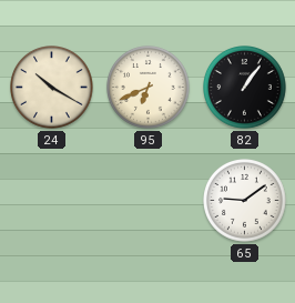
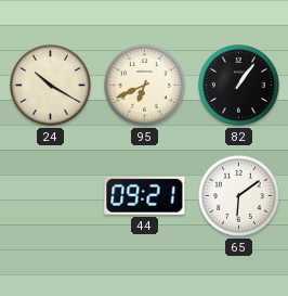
44: none -> 09:21
65: 9:09 -> 6:09
